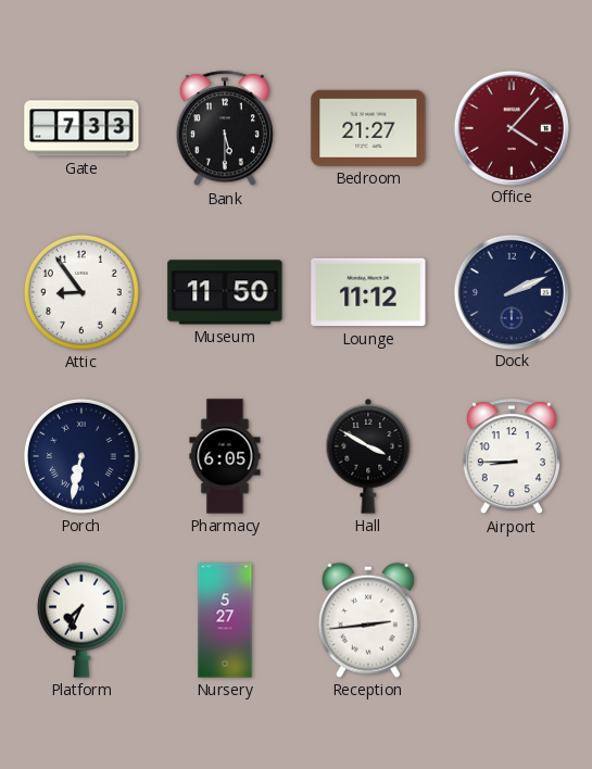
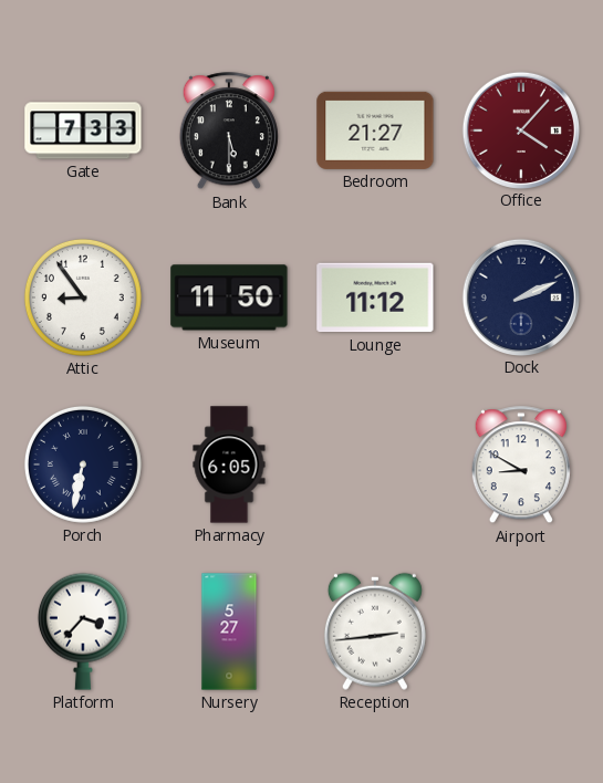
Hall: 3:50 -> none
Airport: 8:45 -> 8:50
Platform: 7:34 -> 3:37
